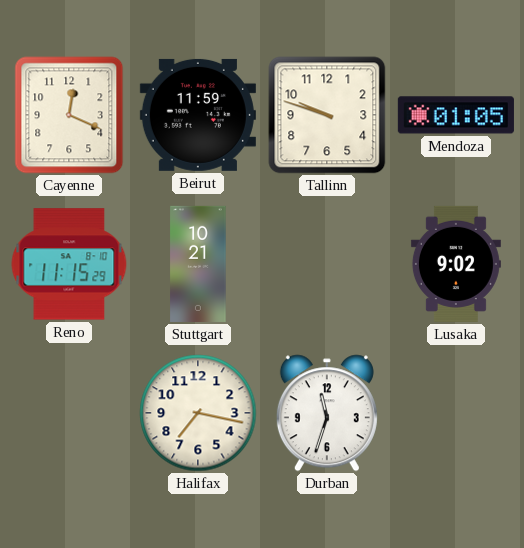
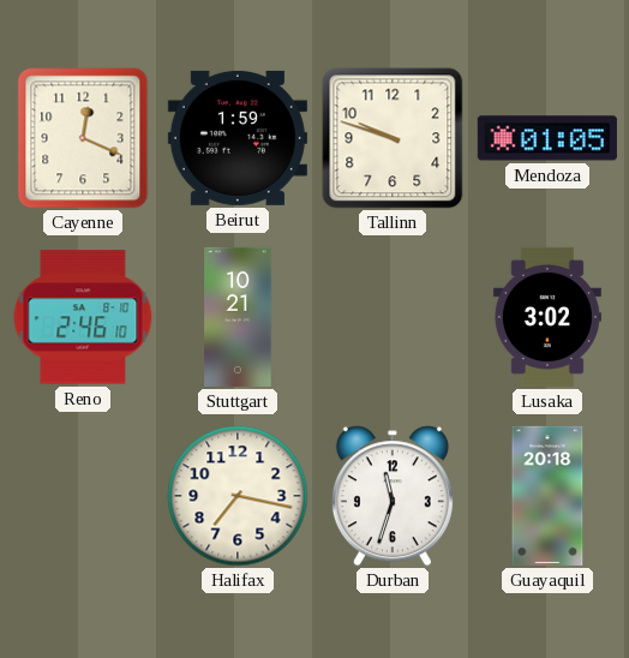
Beirut: 11:59 -> 1:59
Reno: 11:15 -> 2:46
Lusaka: 9:02 -> 3:02
Guayaquil: none -> 20:18
